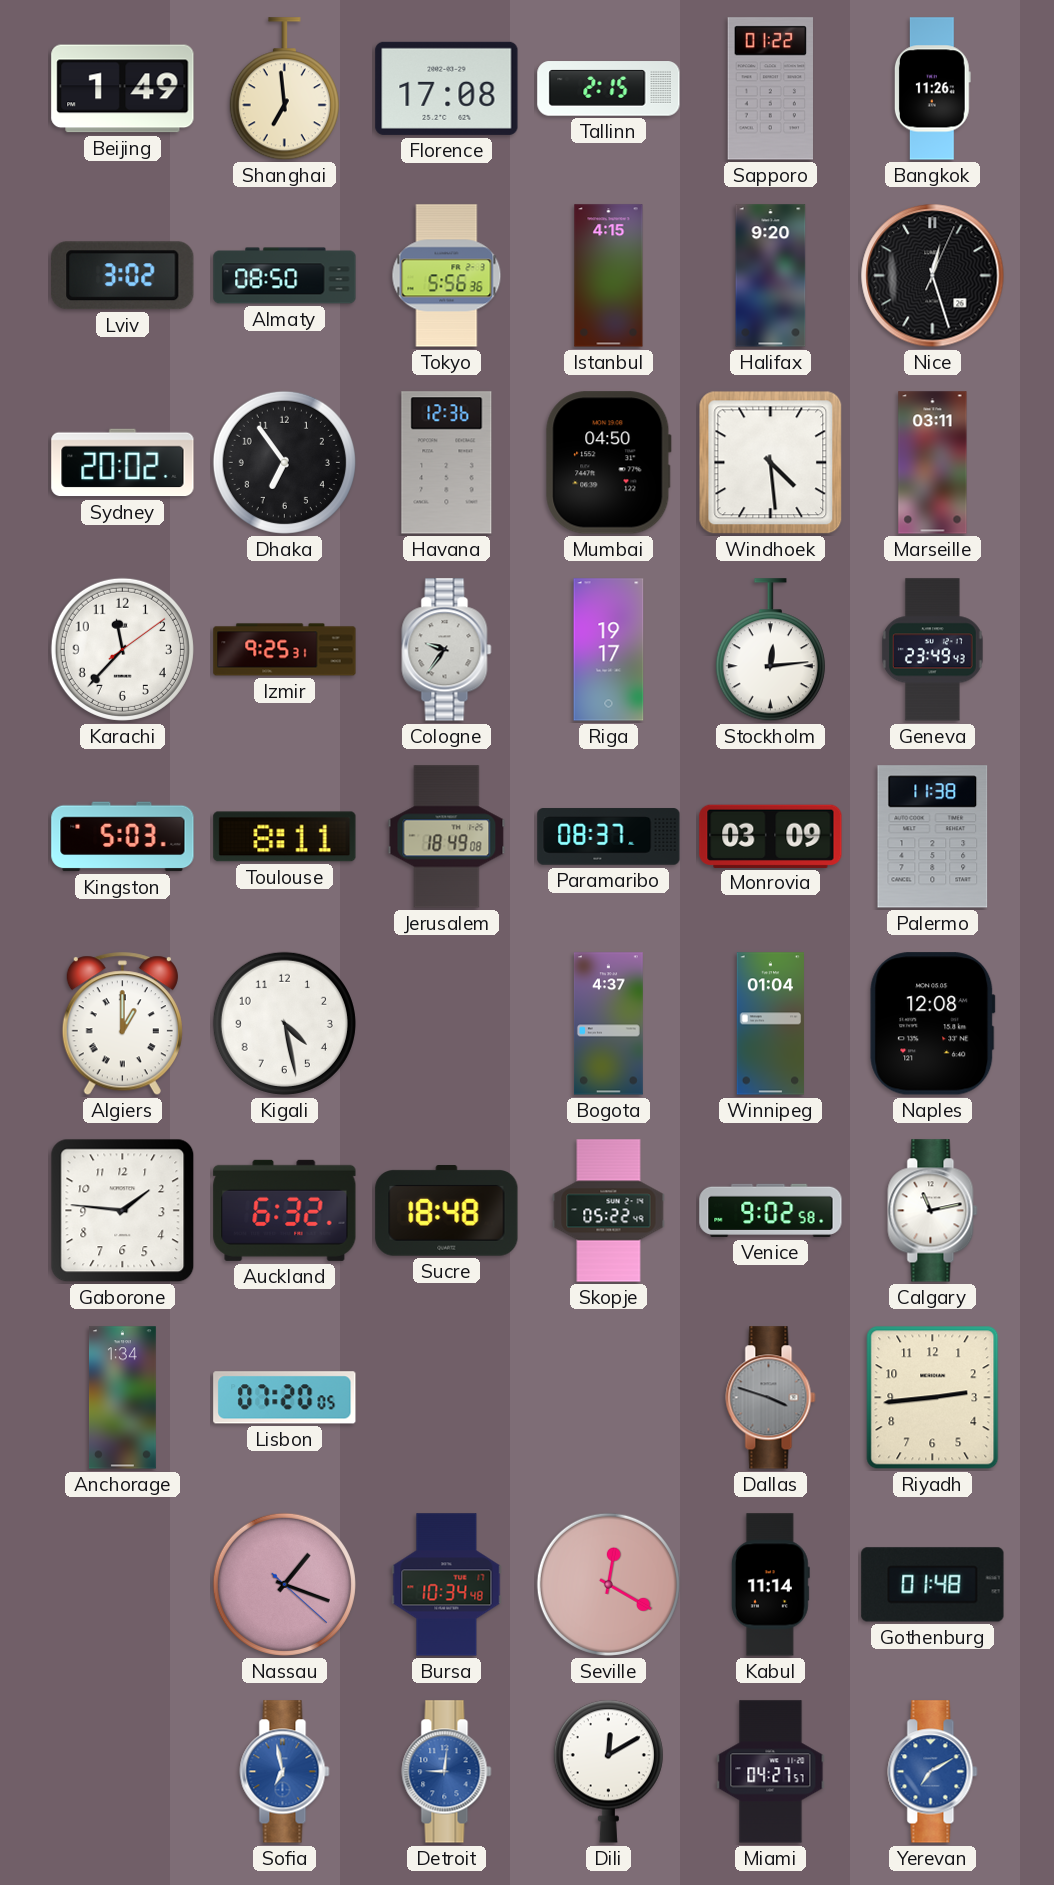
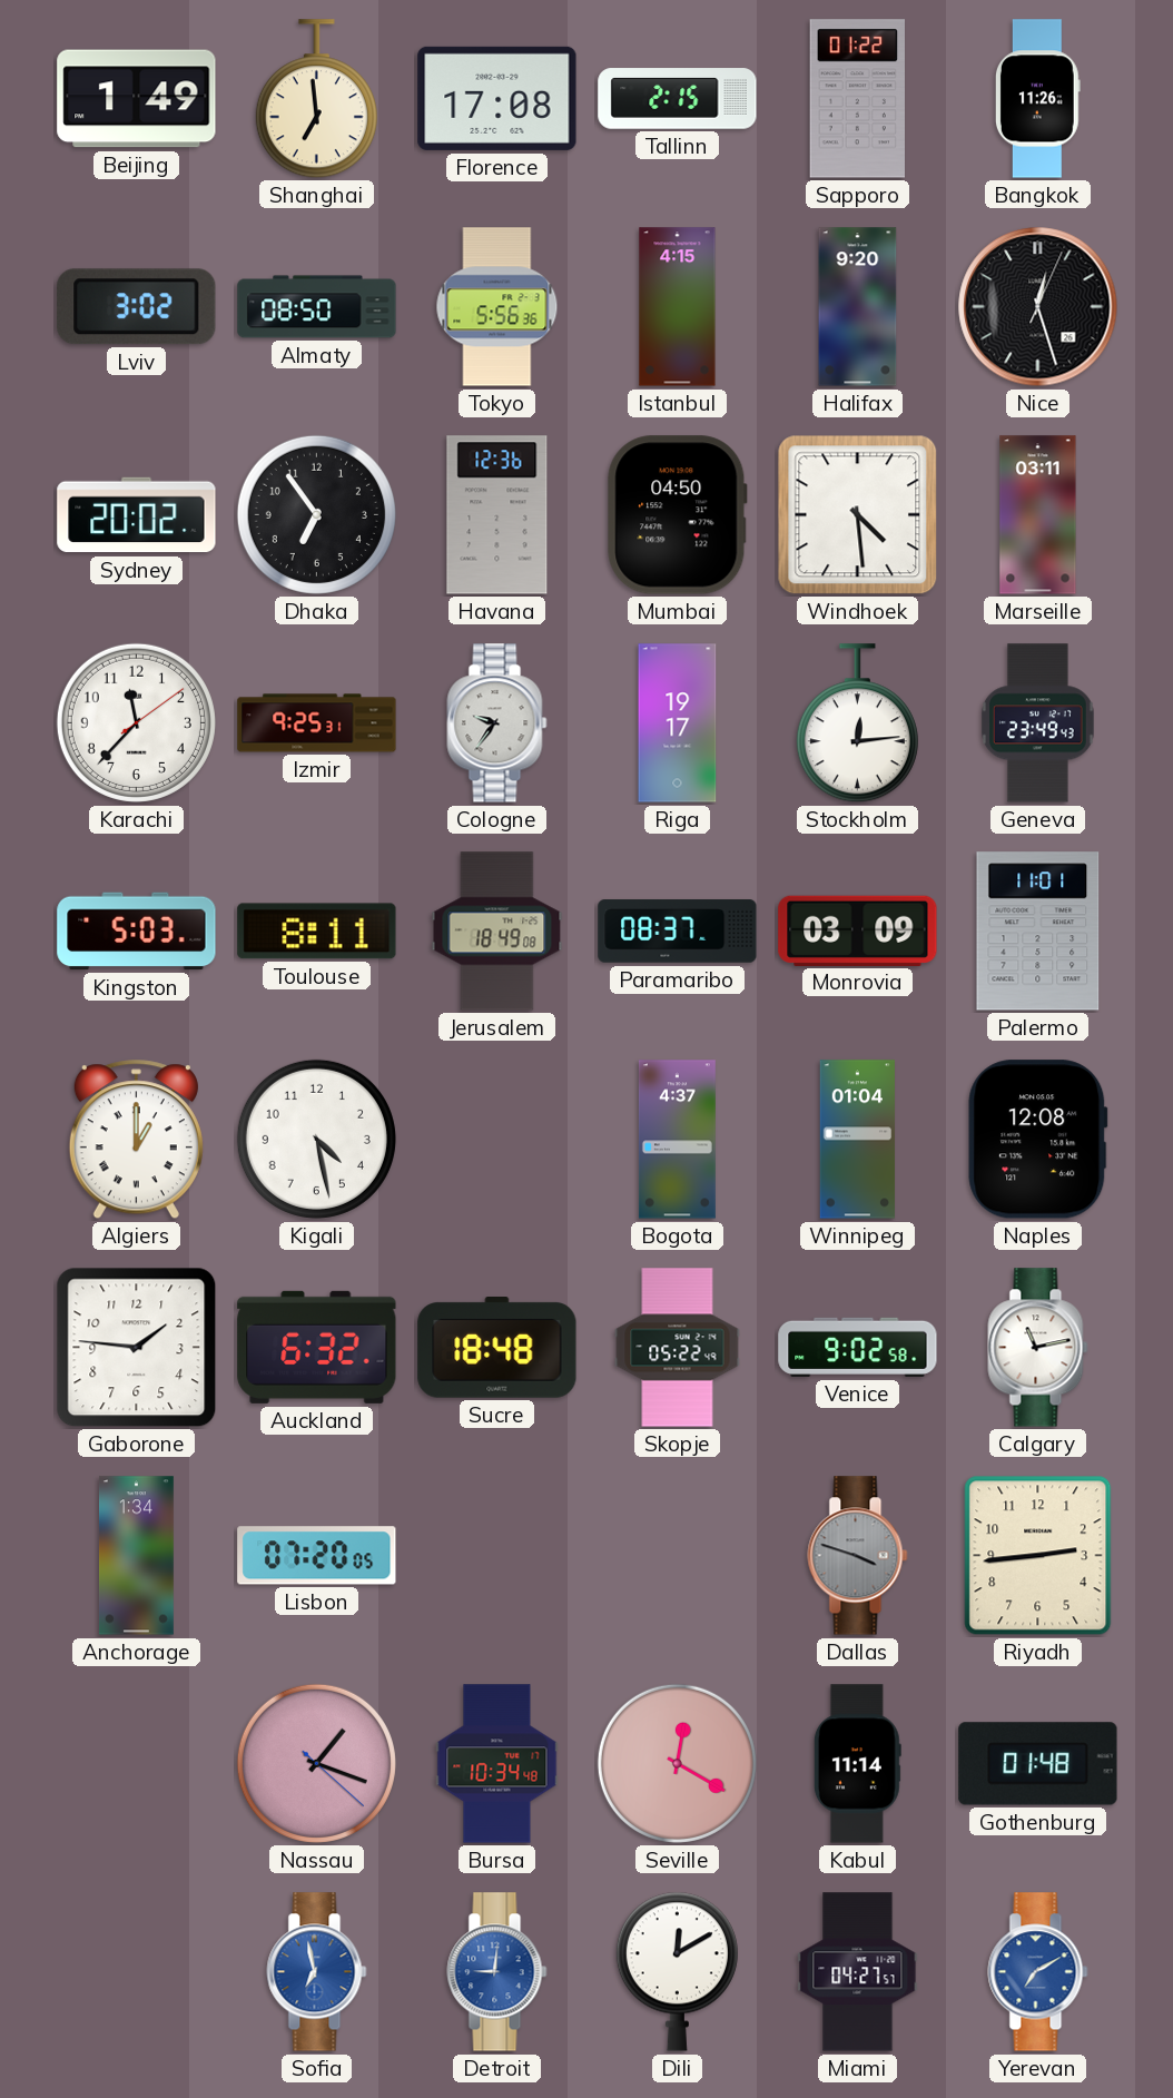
Palermo: 11:38 -> 11:01
